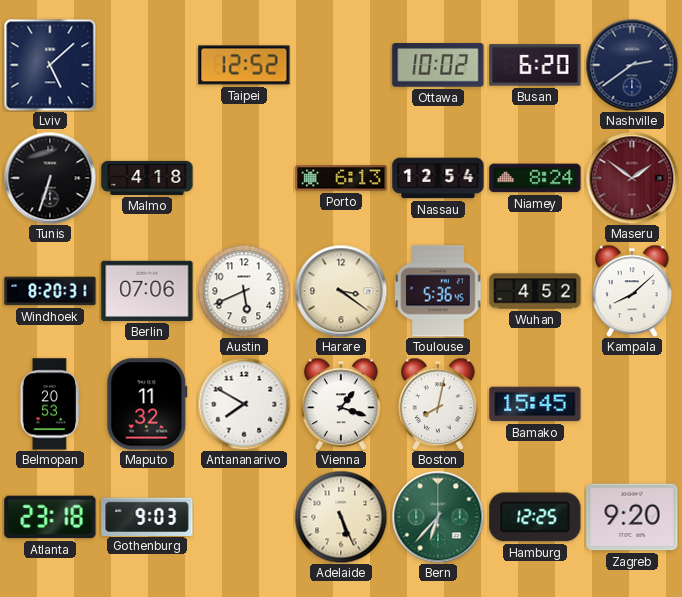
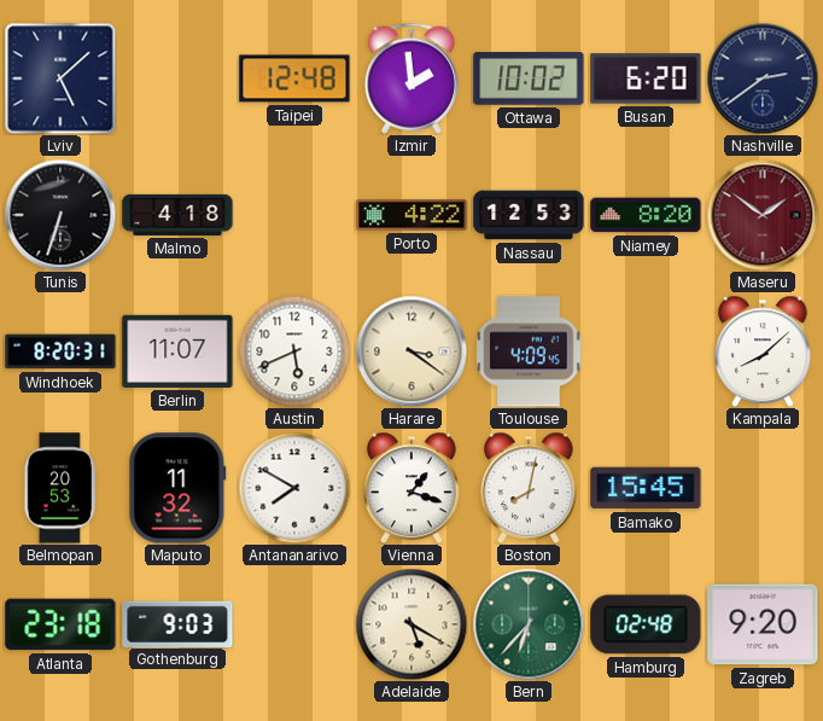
Taipei: 12:52 -> 12:48
Izmir: none -> 1:59
Porto: 6:13 -> 4:22
Nassau: 12:54 -> 12:53
Niamey: 8:24 -> 8:20
Berlin: 07:06 -> 11:07
Toulouse: 5:36 -> 4:09
Wuhan: 4:52 -> none
Adelaide: 5:26 -> 5:20
Hamburg: 12:25 -> 02:48
